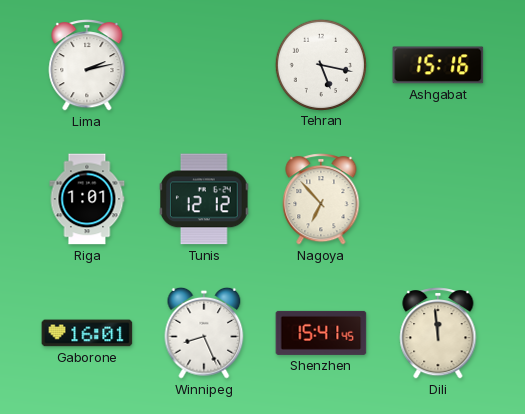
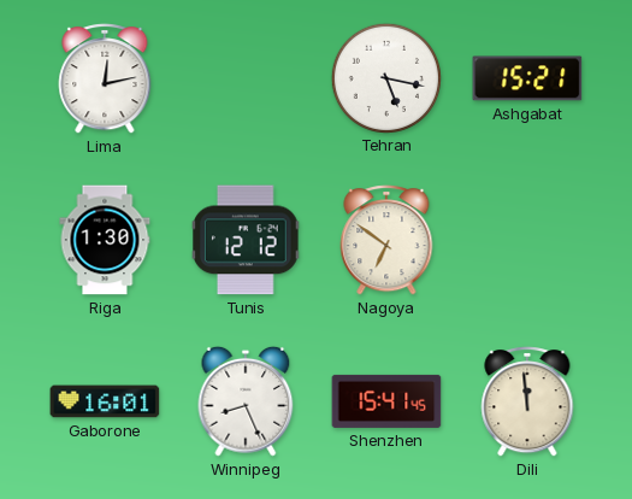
Lima: 2:13 -> 12:13
Ashgabat: 15:16 -> 15:21
Riga: 1:01 -> 1:30
Nagoya: 6:53 -> 6:51
